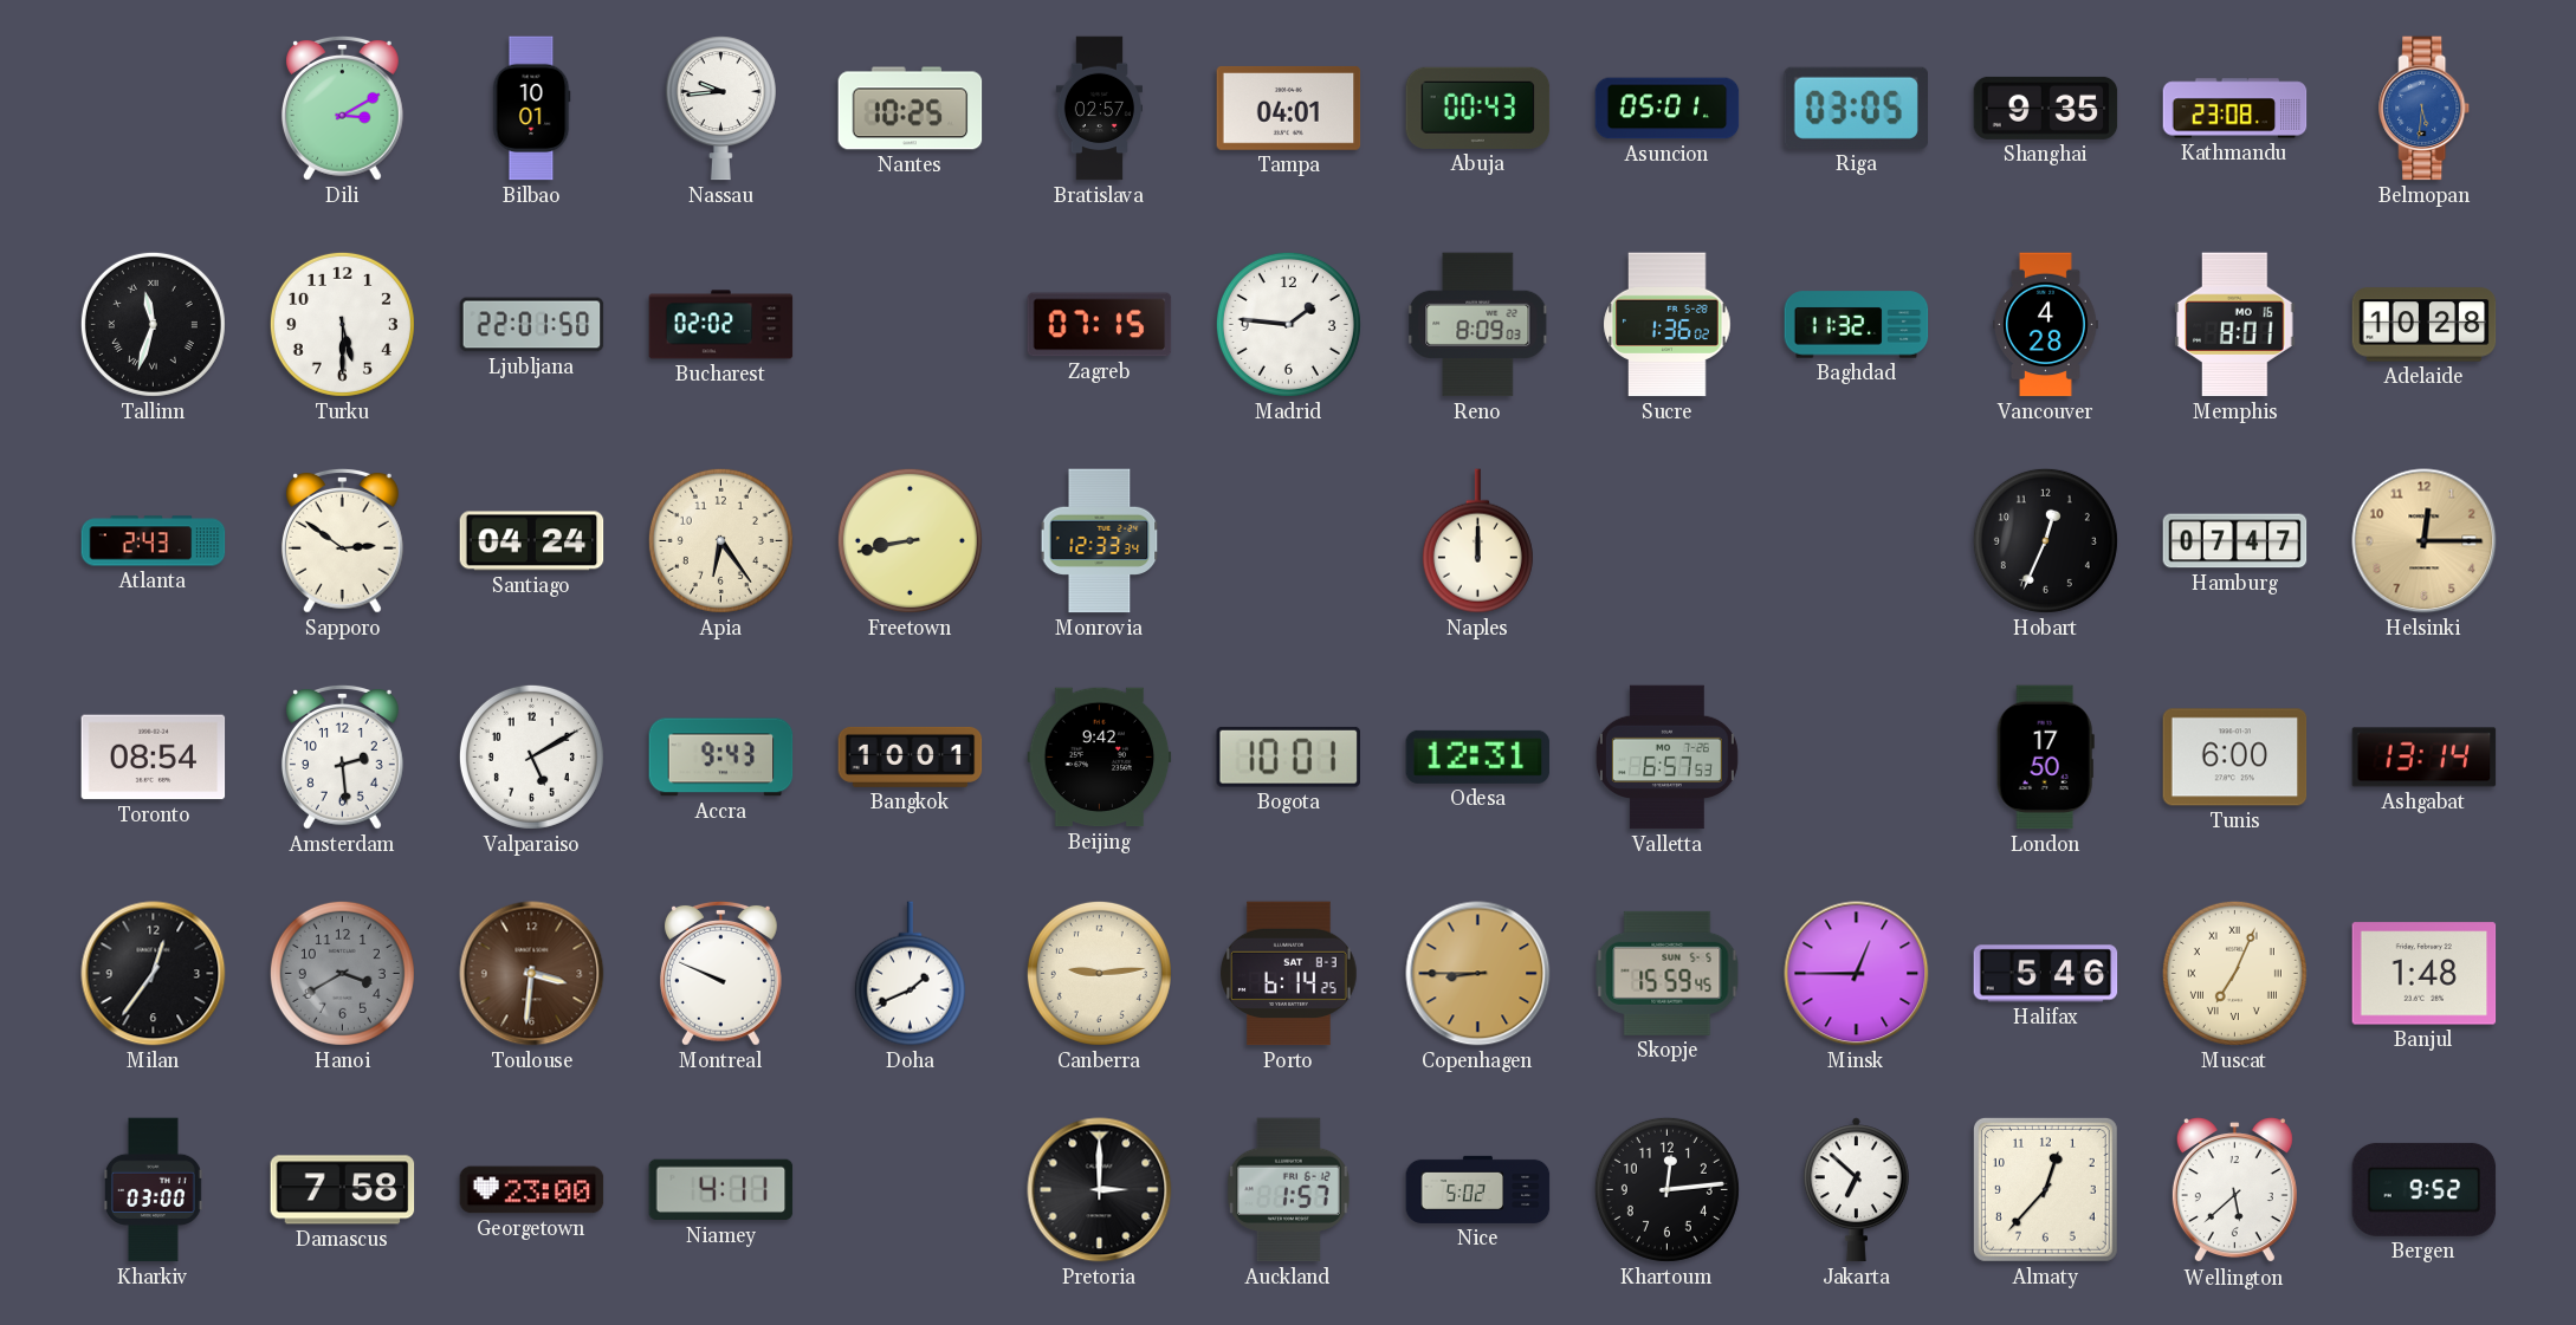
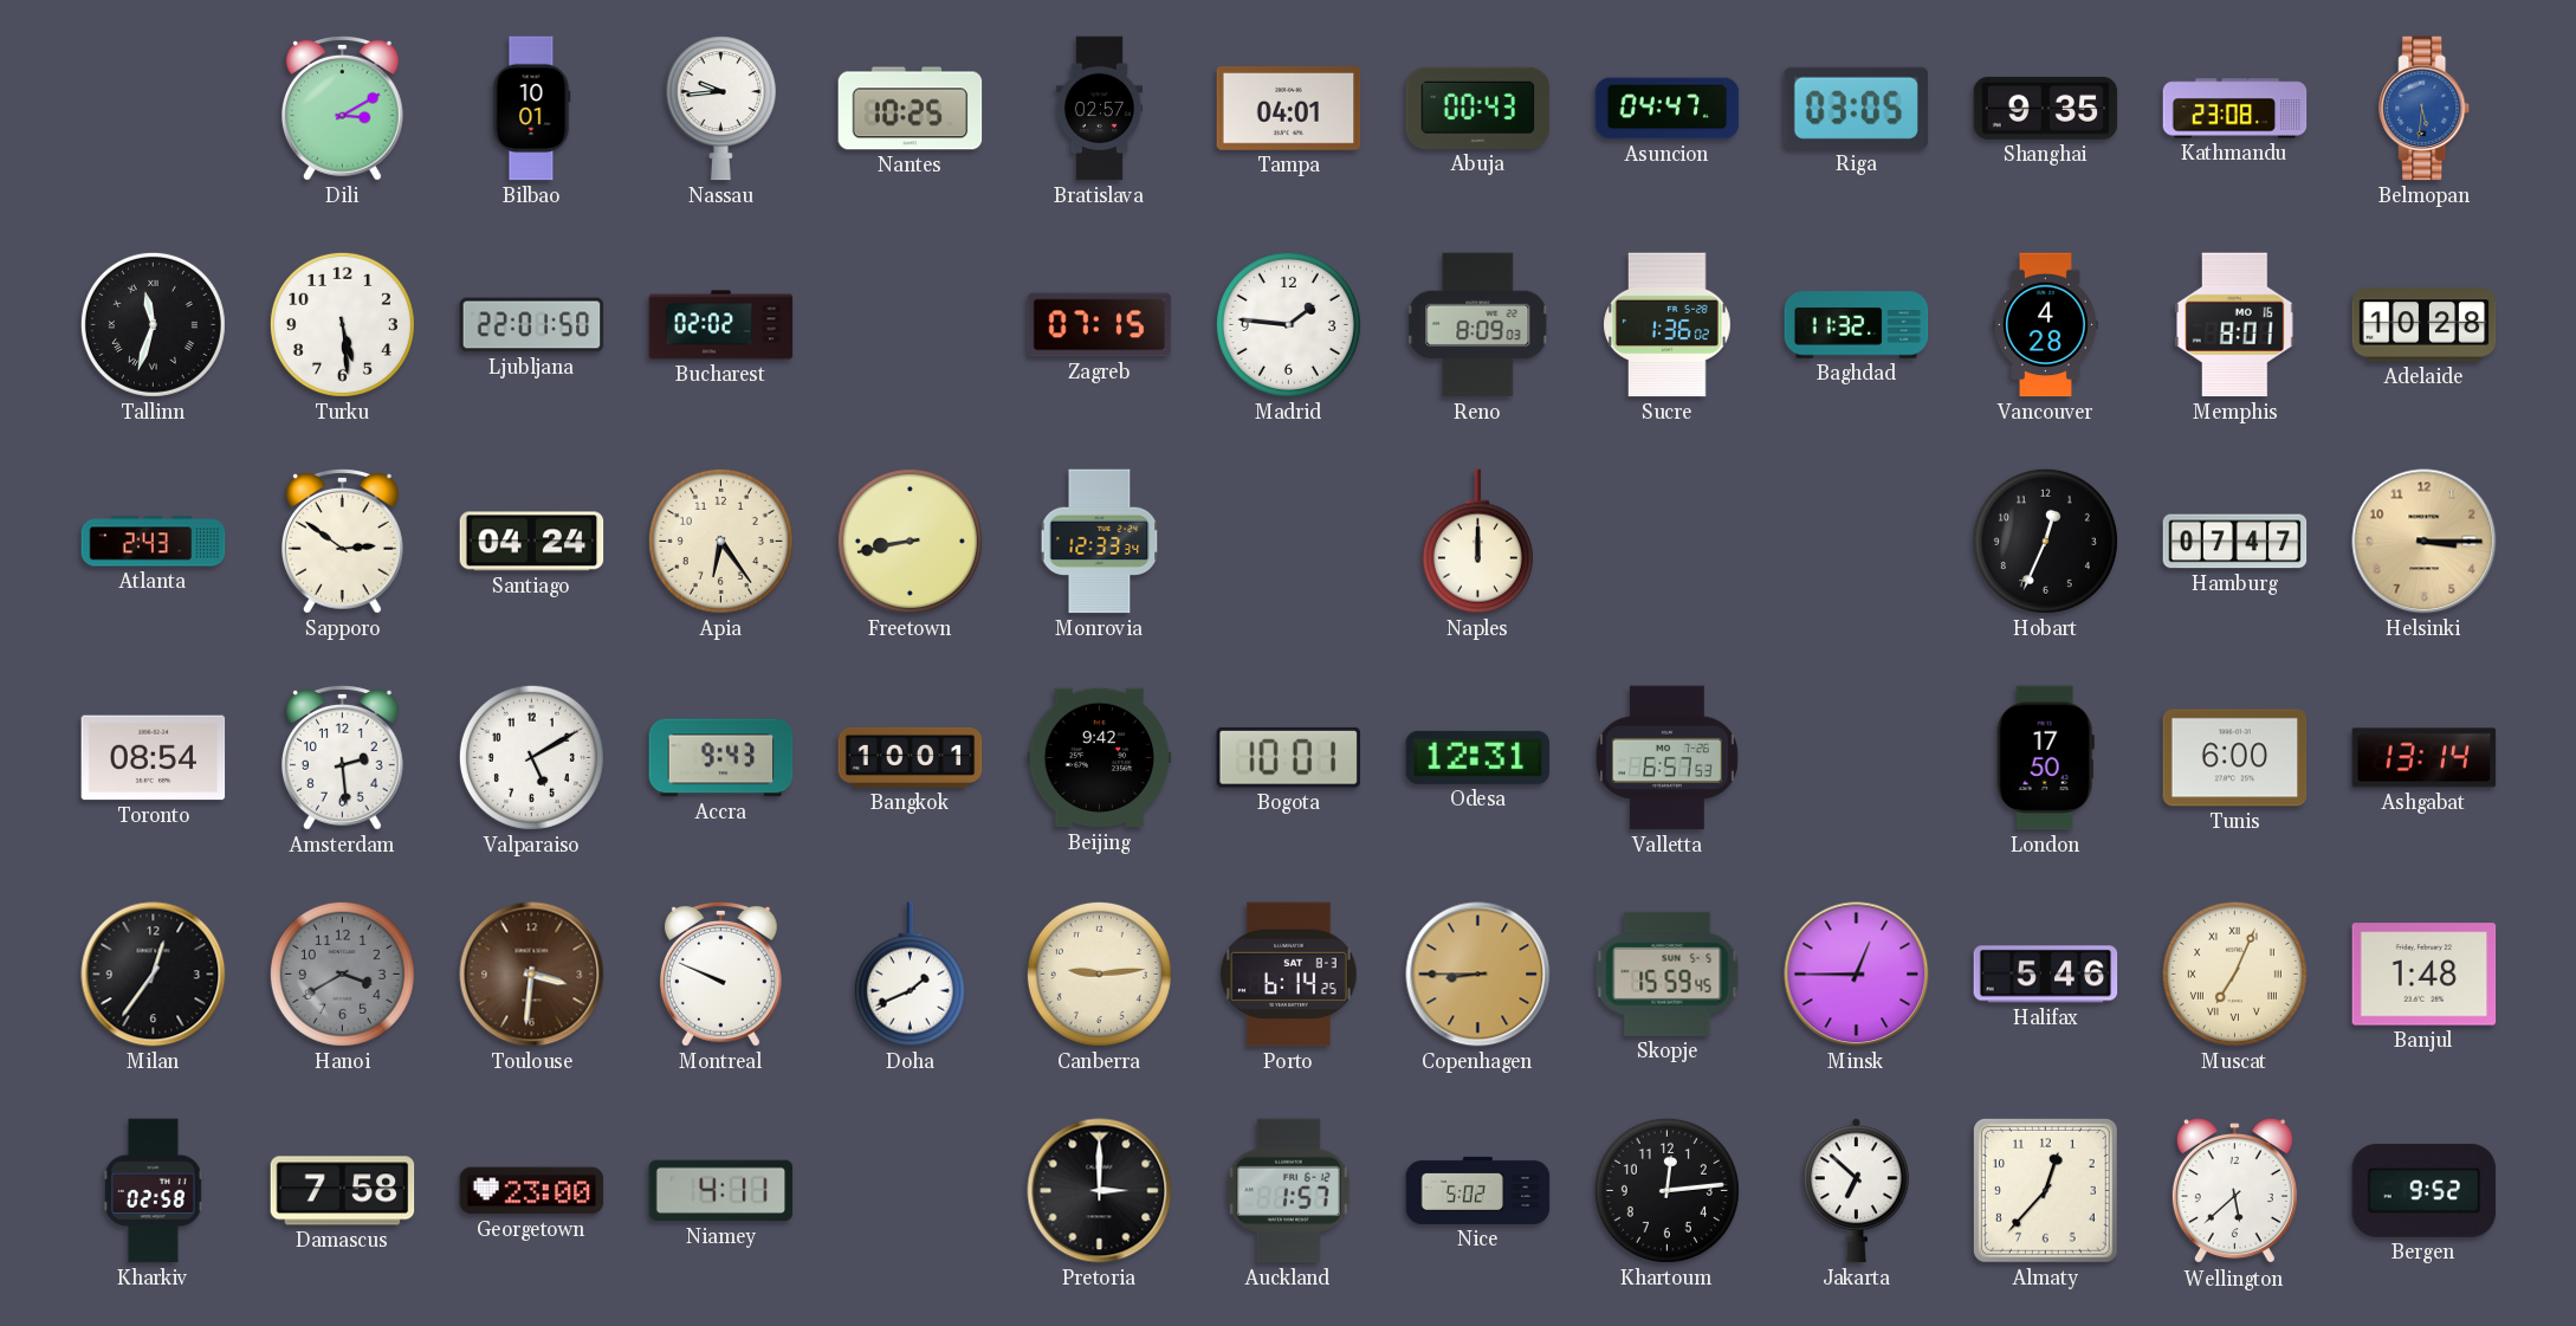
Asuncion: 05:01 -> 04:47
Turku: 5:30 -> 5:29
Helsinki: 12:15 -> 3:15
Kharkiv: 03:00 -> 02:58
